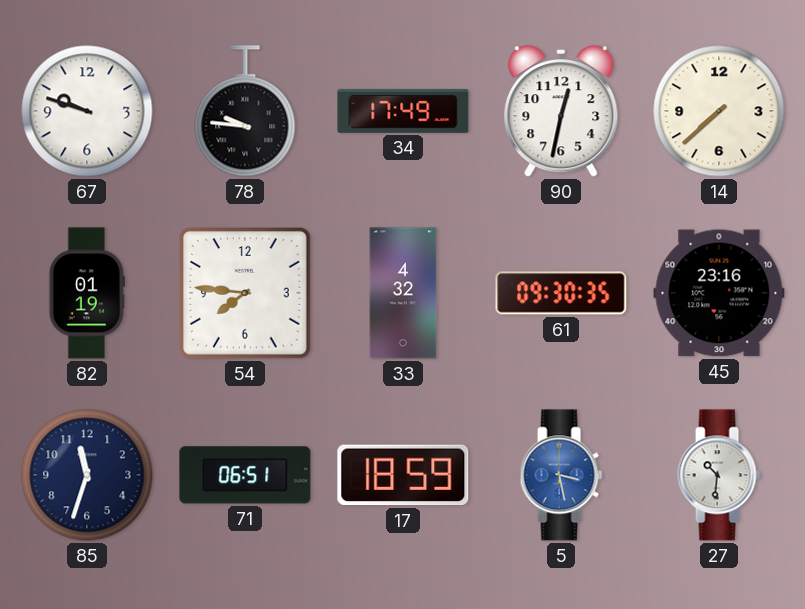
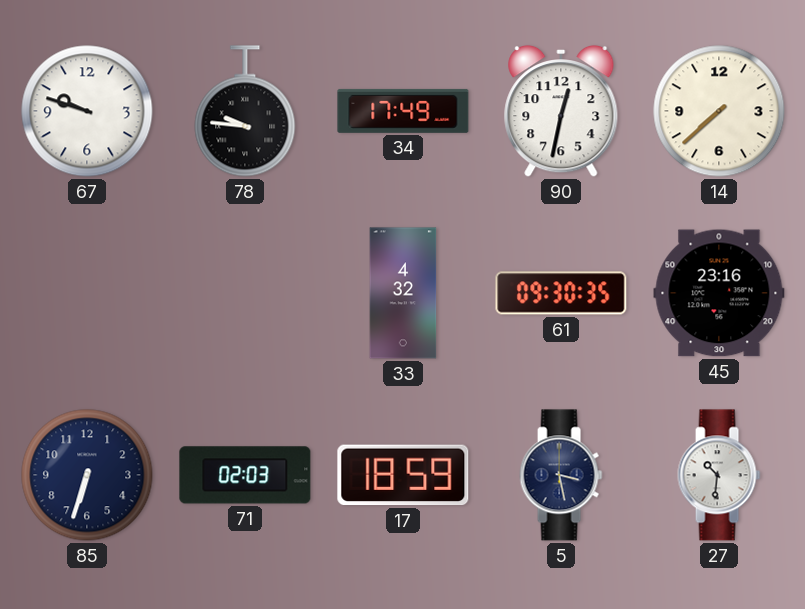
82: 01:19 -> none
54: 7:46 -> none
85: 11:33 -> 6:33
71: 06:51 -> 02:03
5 dial: blue -> navy
